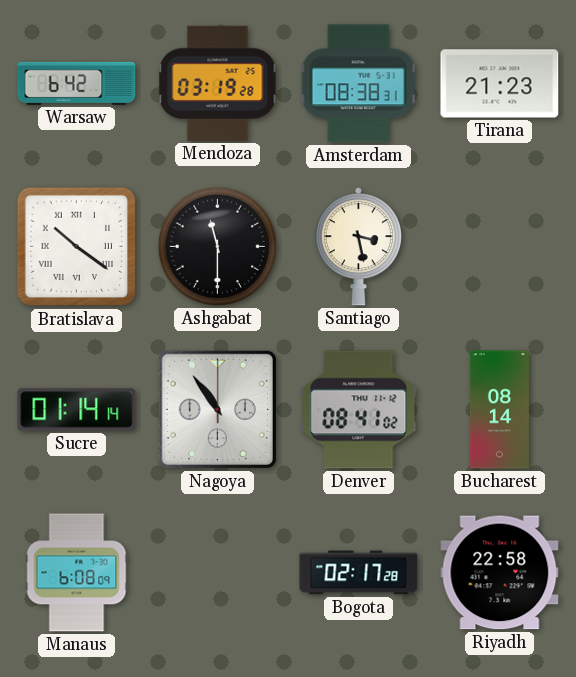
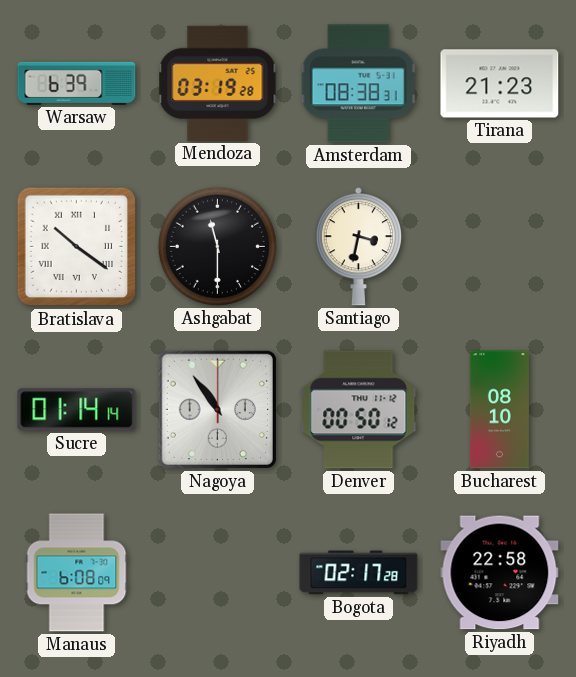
Warsaw: 6:42 -> 6:39
Santiago: 3:28 -> 3:32
Denver: 08:41 -> 00:50
Bucharest: 08:14 -> 08:10
